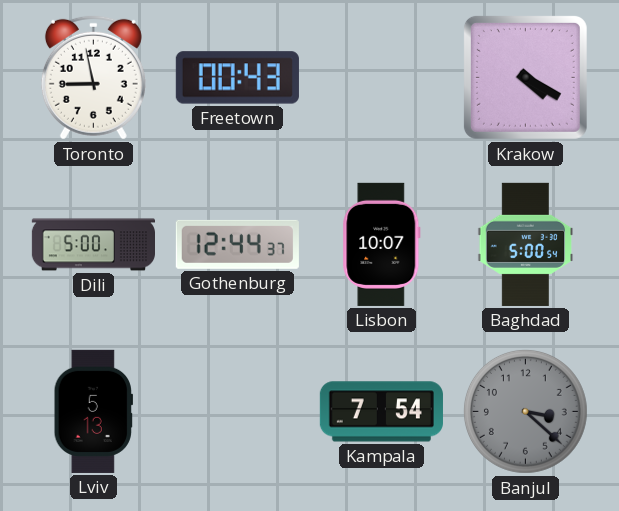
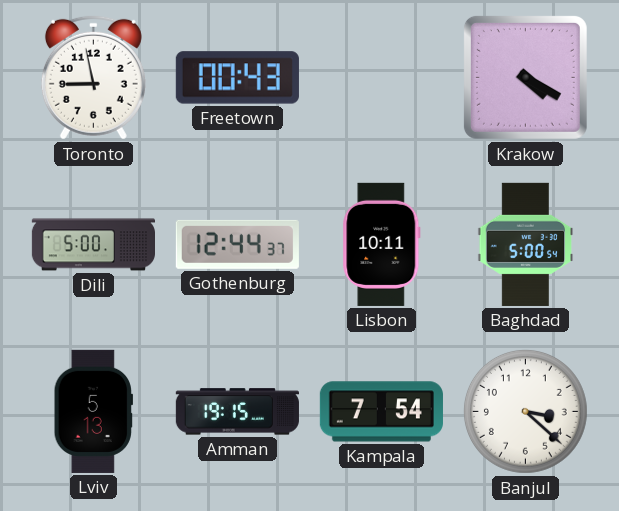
Lisbon: 10:07 -> 10:11
Amman: none -> 19:15
Banjul dial: grey -> white
